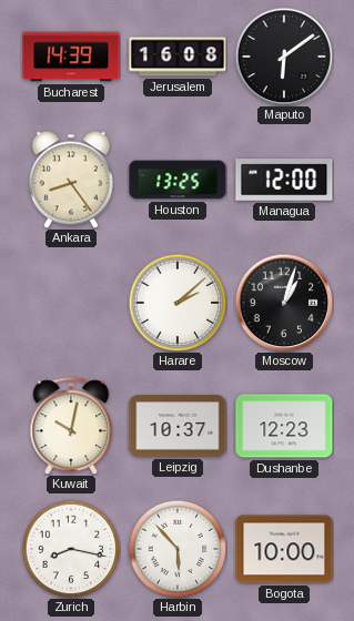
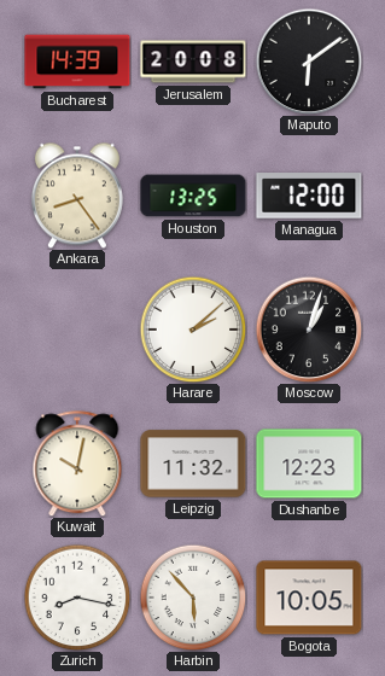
Jerusalem: 16:08 -> 20:08
Leipzig: 10:37 -> 11:32
Bogota: 10:00 -> 10:05
